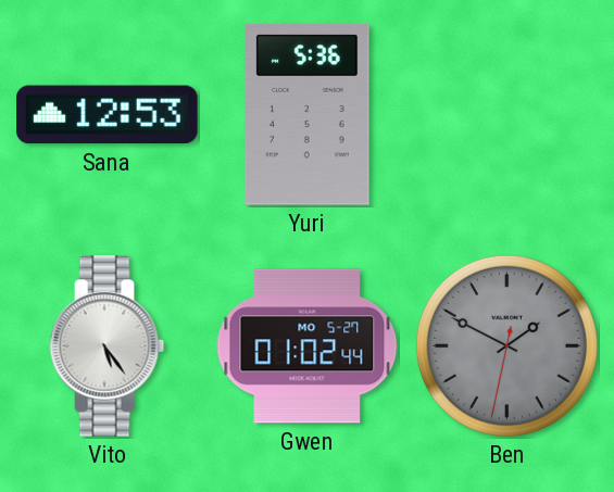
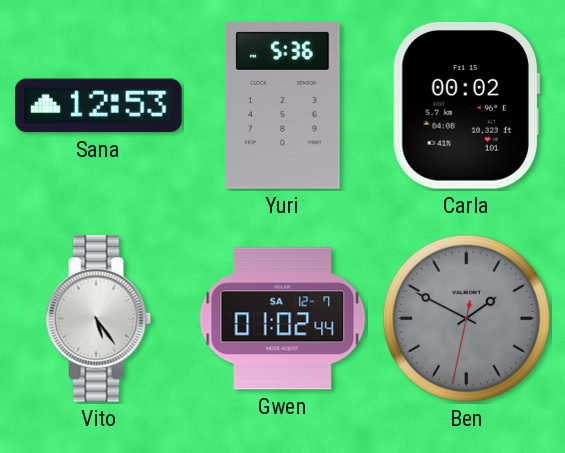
Carla: none -> 00:02
Gwen date: MO 5-27 -> SA 12-7
